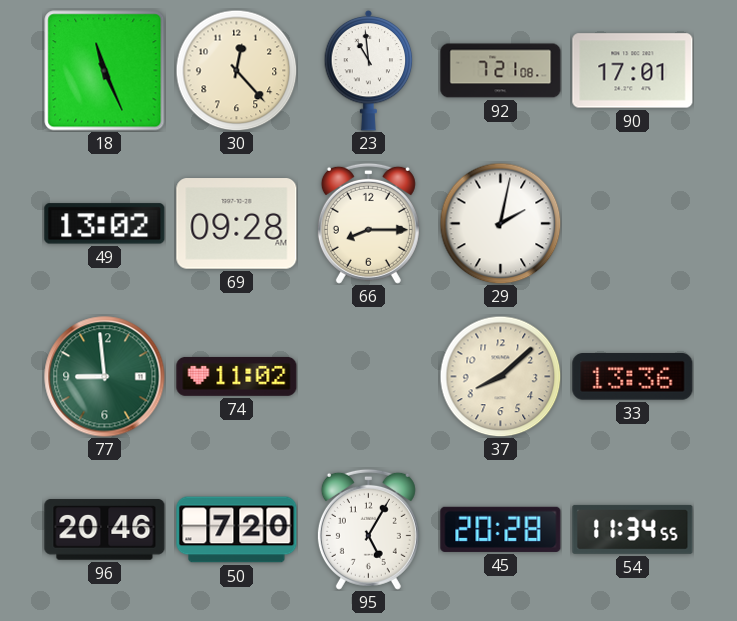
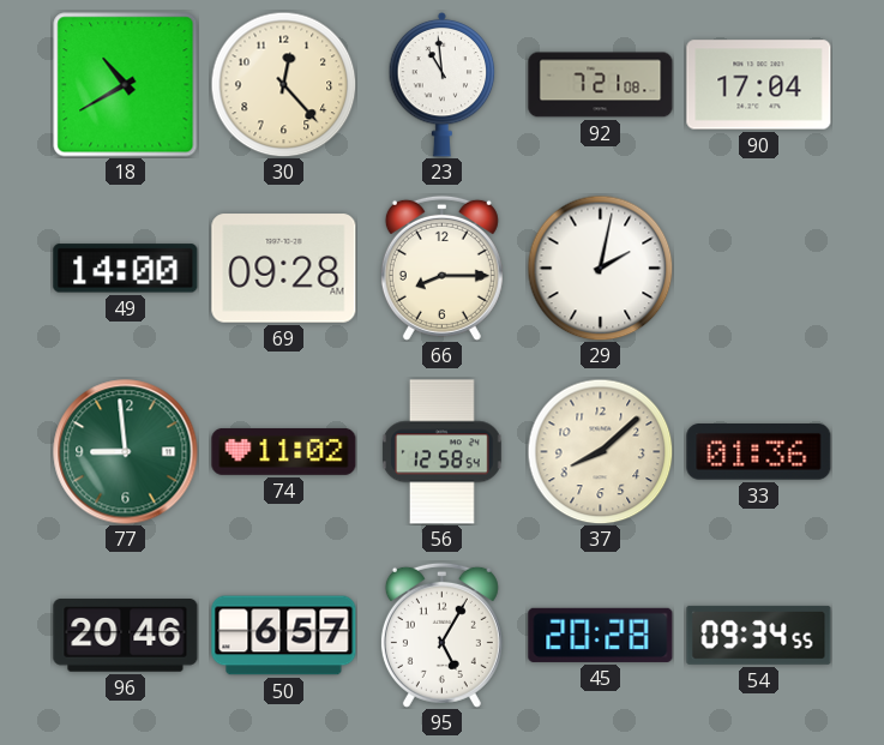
18: 11:26 -> 10:40
90: 17:01 -> 17:04
49: 13:02 -> 14:00
56: none -> 12:58
33: 13:36 -> 01:36
50: 7:20 -> 6:57
54: 11:34 -> 09:34
